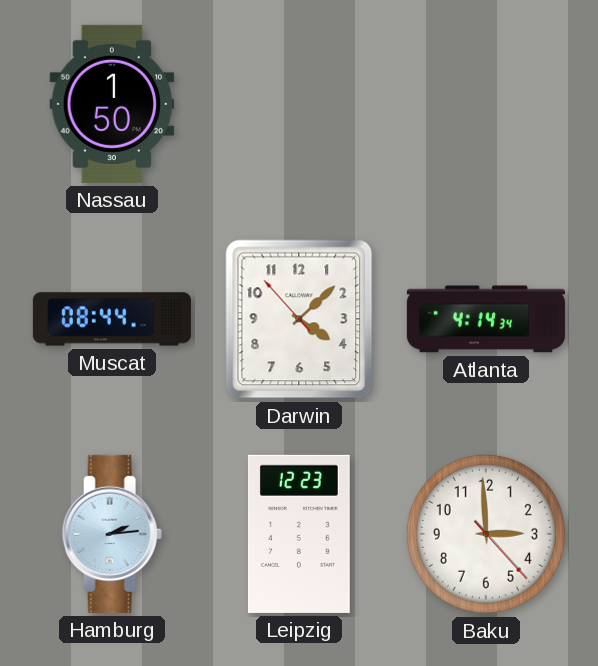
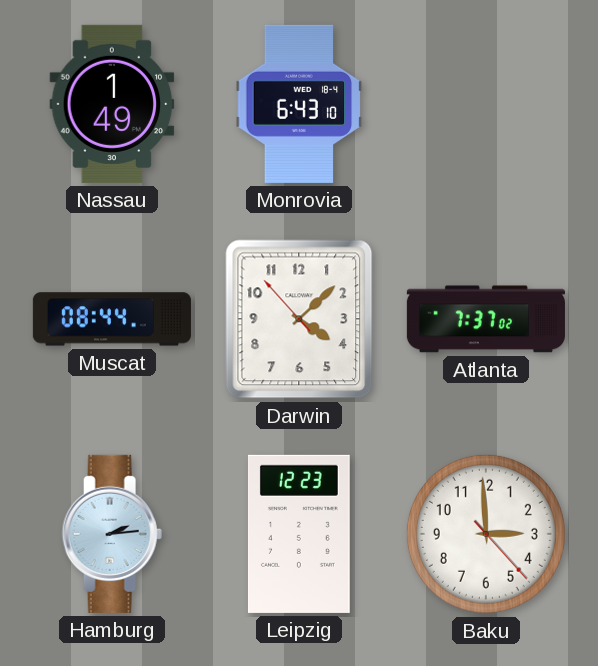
Nassau: 1:50 -> 1:49
Monrovia: none -> 6:43
Atlanta: 4:14 -> 7:37
